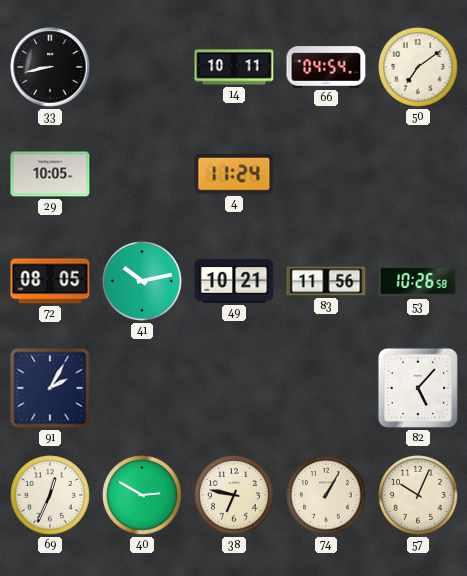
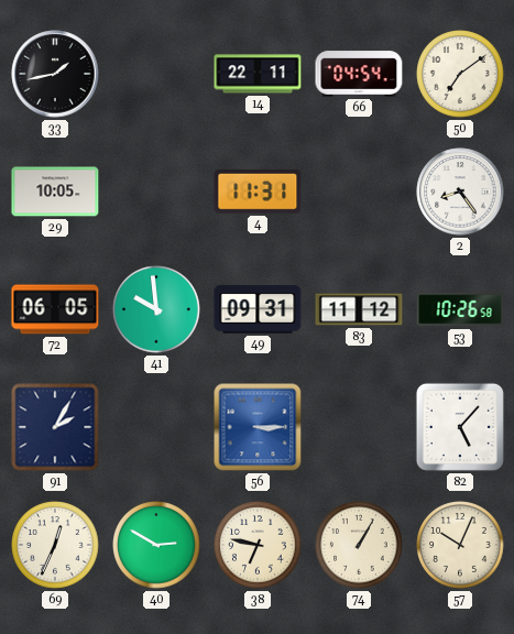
33: 8:43 -> 1:43
14: 10:11 -> 22:11
4: 11:24 -> 11:31
2: none -> 8:24
72: 08:05 -> 06:05
41: 10:13 -> 9:59
49: 10:21 -> 09:31
83: 11:56 -> 11:12
56: none -> 3:15
